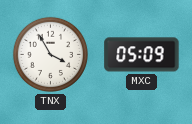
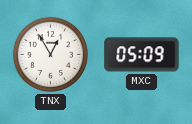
TNX: 3:55 -> 12:55
